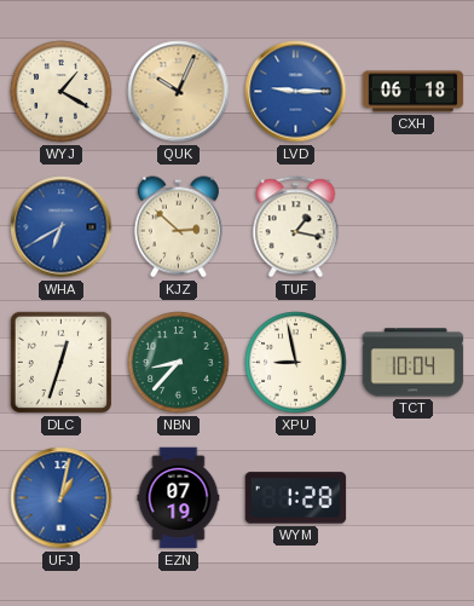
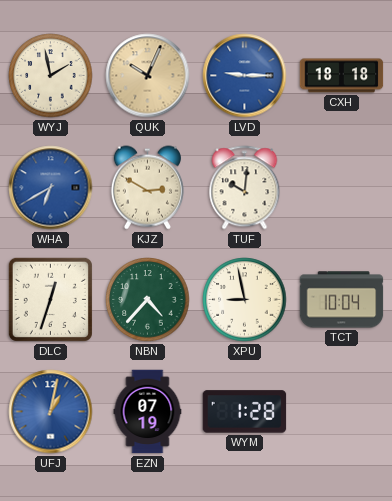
WYJ: 1:20 -> 1:58
CXH: 06:18 -> 18:18
KJZ: 2:52 -> 2:50
TUF: 1:17 -> 10:01
NBN: 8:37 -> 4:37
